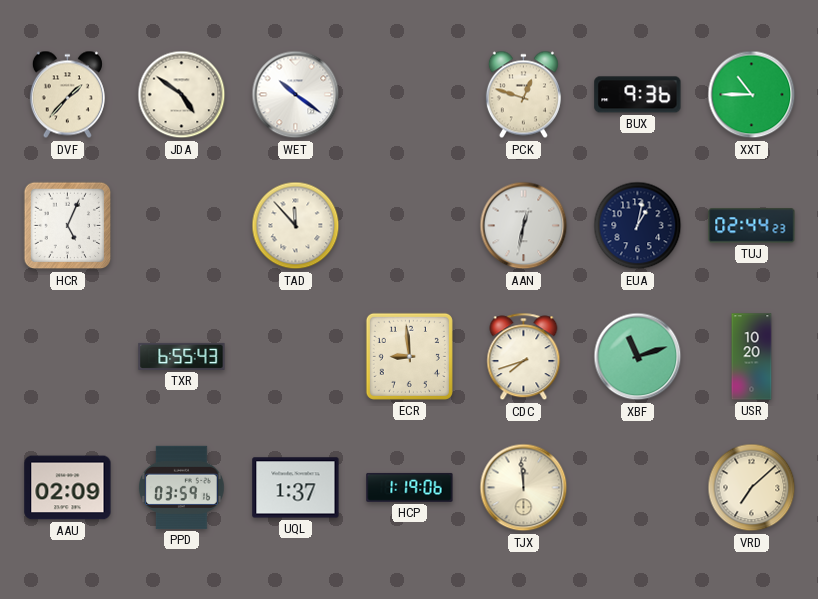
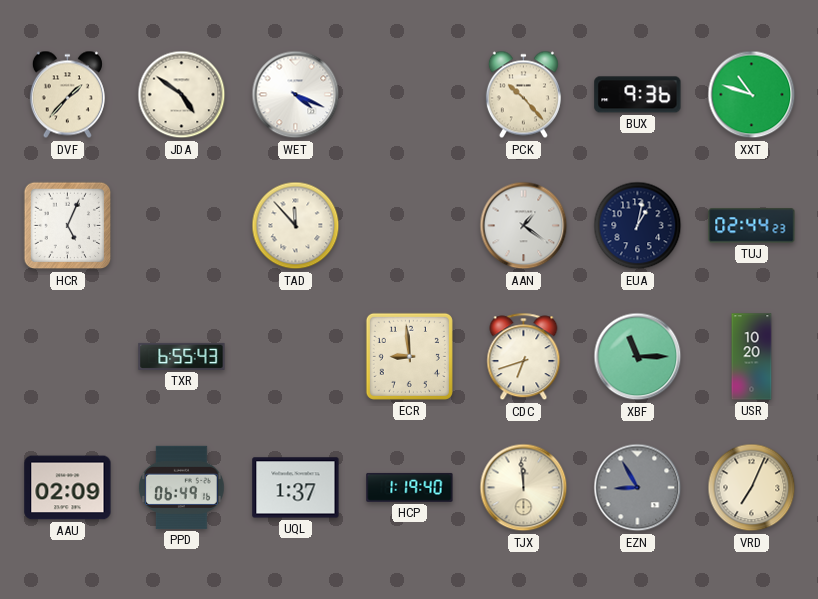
WET: 10:21 -> 4:19
PCK: 12:48 -> 10:23
XXT: 10:45 -> 10:48
AAN: 12:32 -> 1:21
CDC: 7:42 -> 6:42
XBF: 11:12 -> 11:15
PPD: 03:59 -> 06:49
HCP: 1:19:06 -> 1:19:40
EZN: none -> 8:55
VRD: 7:08 -> 7:04
